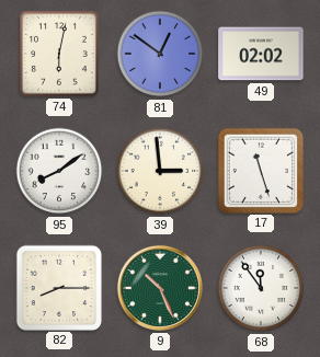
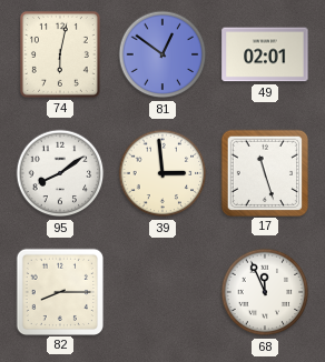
49: 02:02 -> 02:01
9: 10:26 -> none
68: 11:54 -> 11:56
